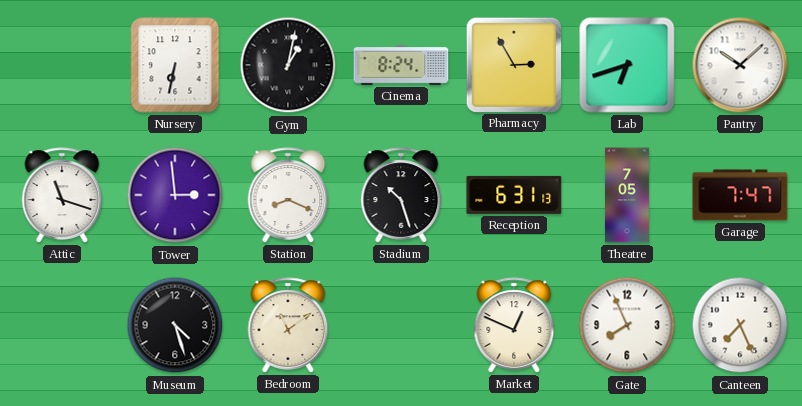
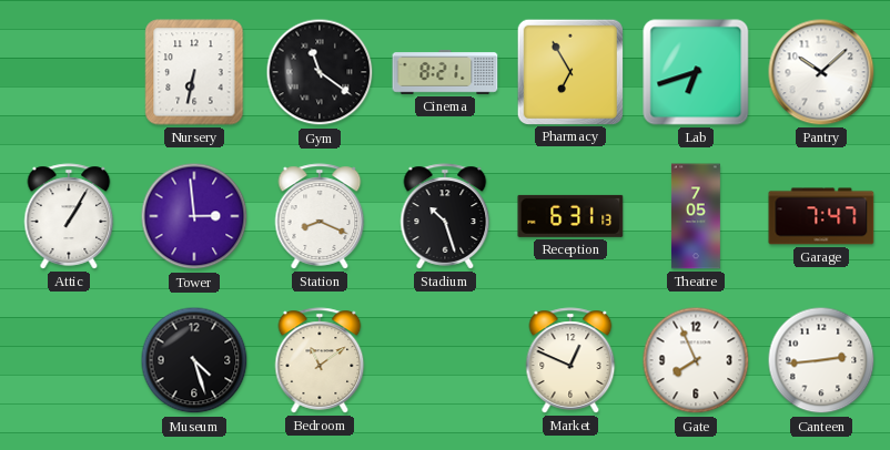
Gym: 1:02 -> 11:21
Cinema: 8:24 -> 8:21
Pharmacy: 2:55 -> 6:55
Attic: 11:18 -> 1:05
Canteen: 7:26 -> 2:44
